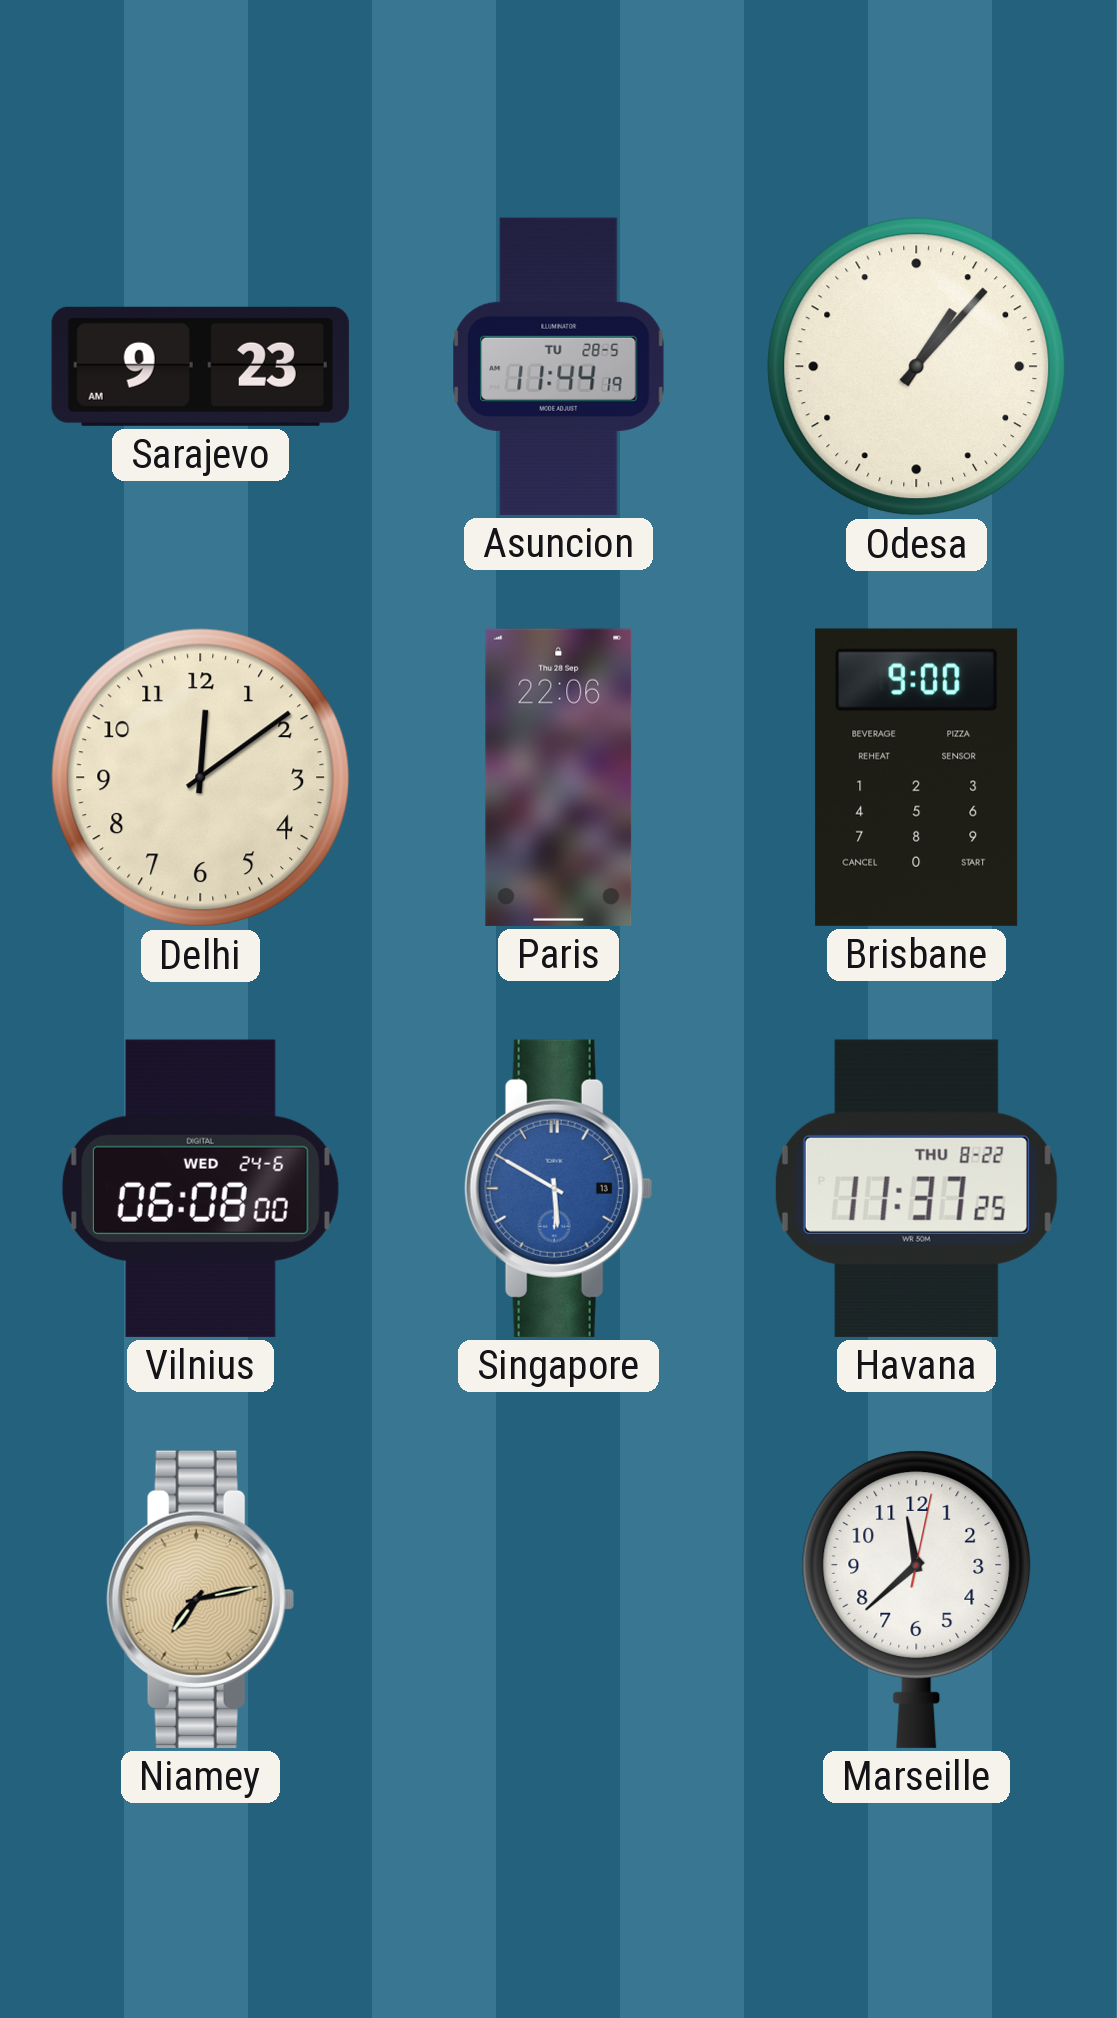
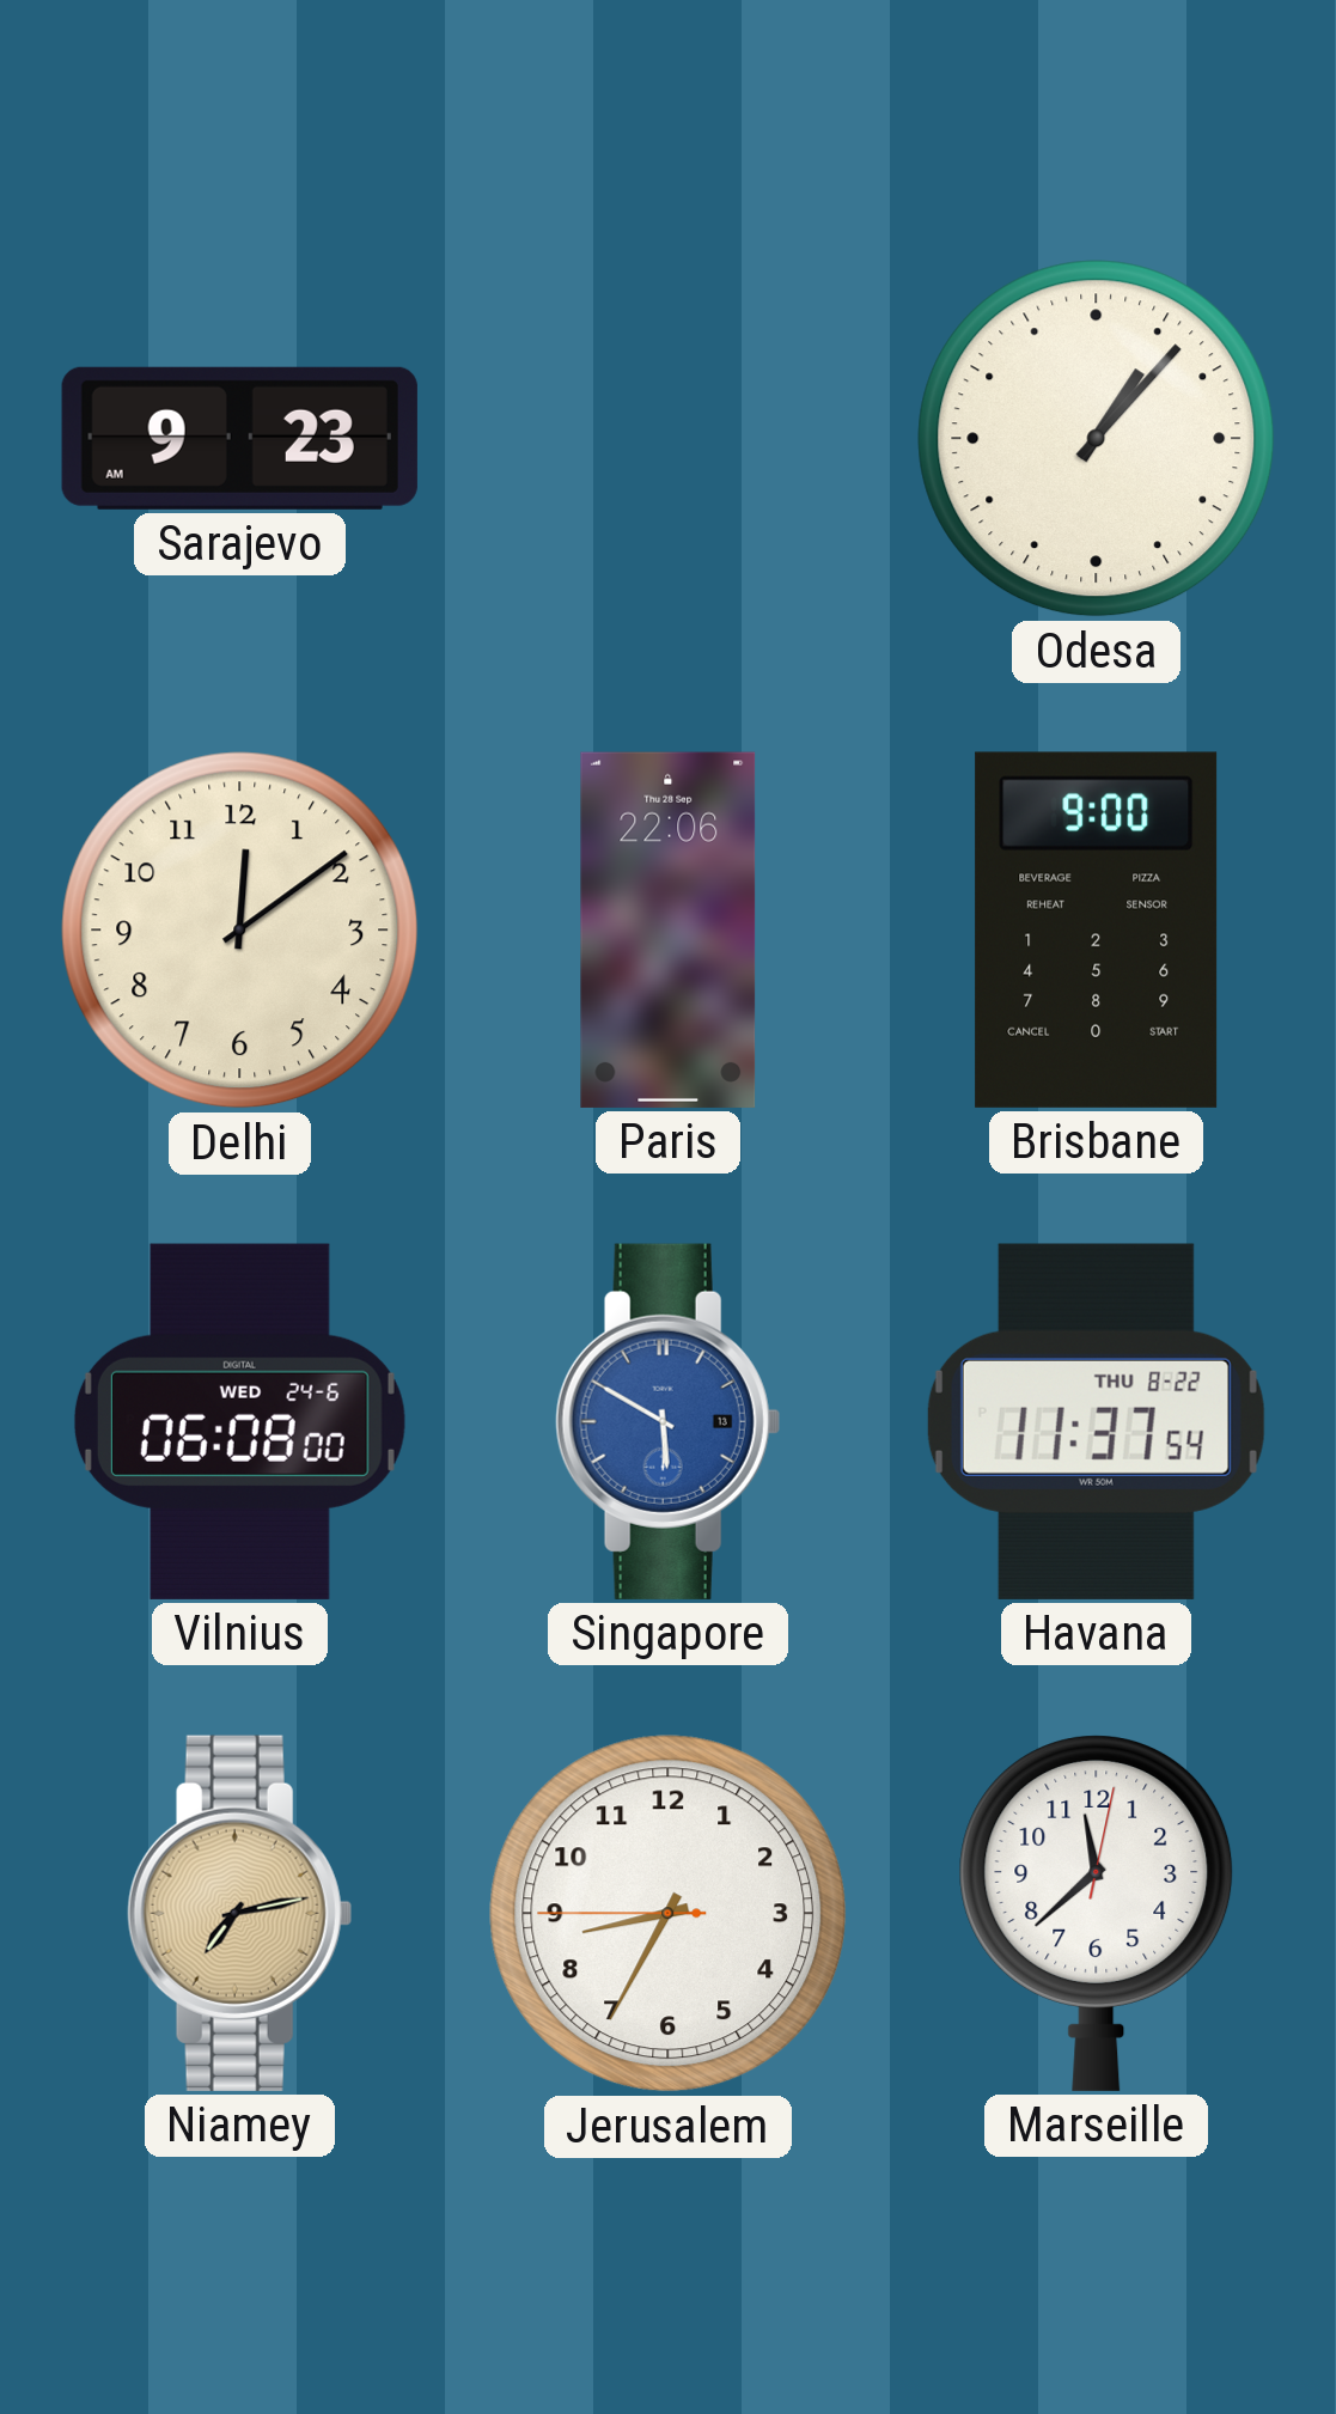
Asuncion: 11:44 -> none
Havana: 11:37:25 -> 11:37:54
Jerusalem: none -> 8:34
